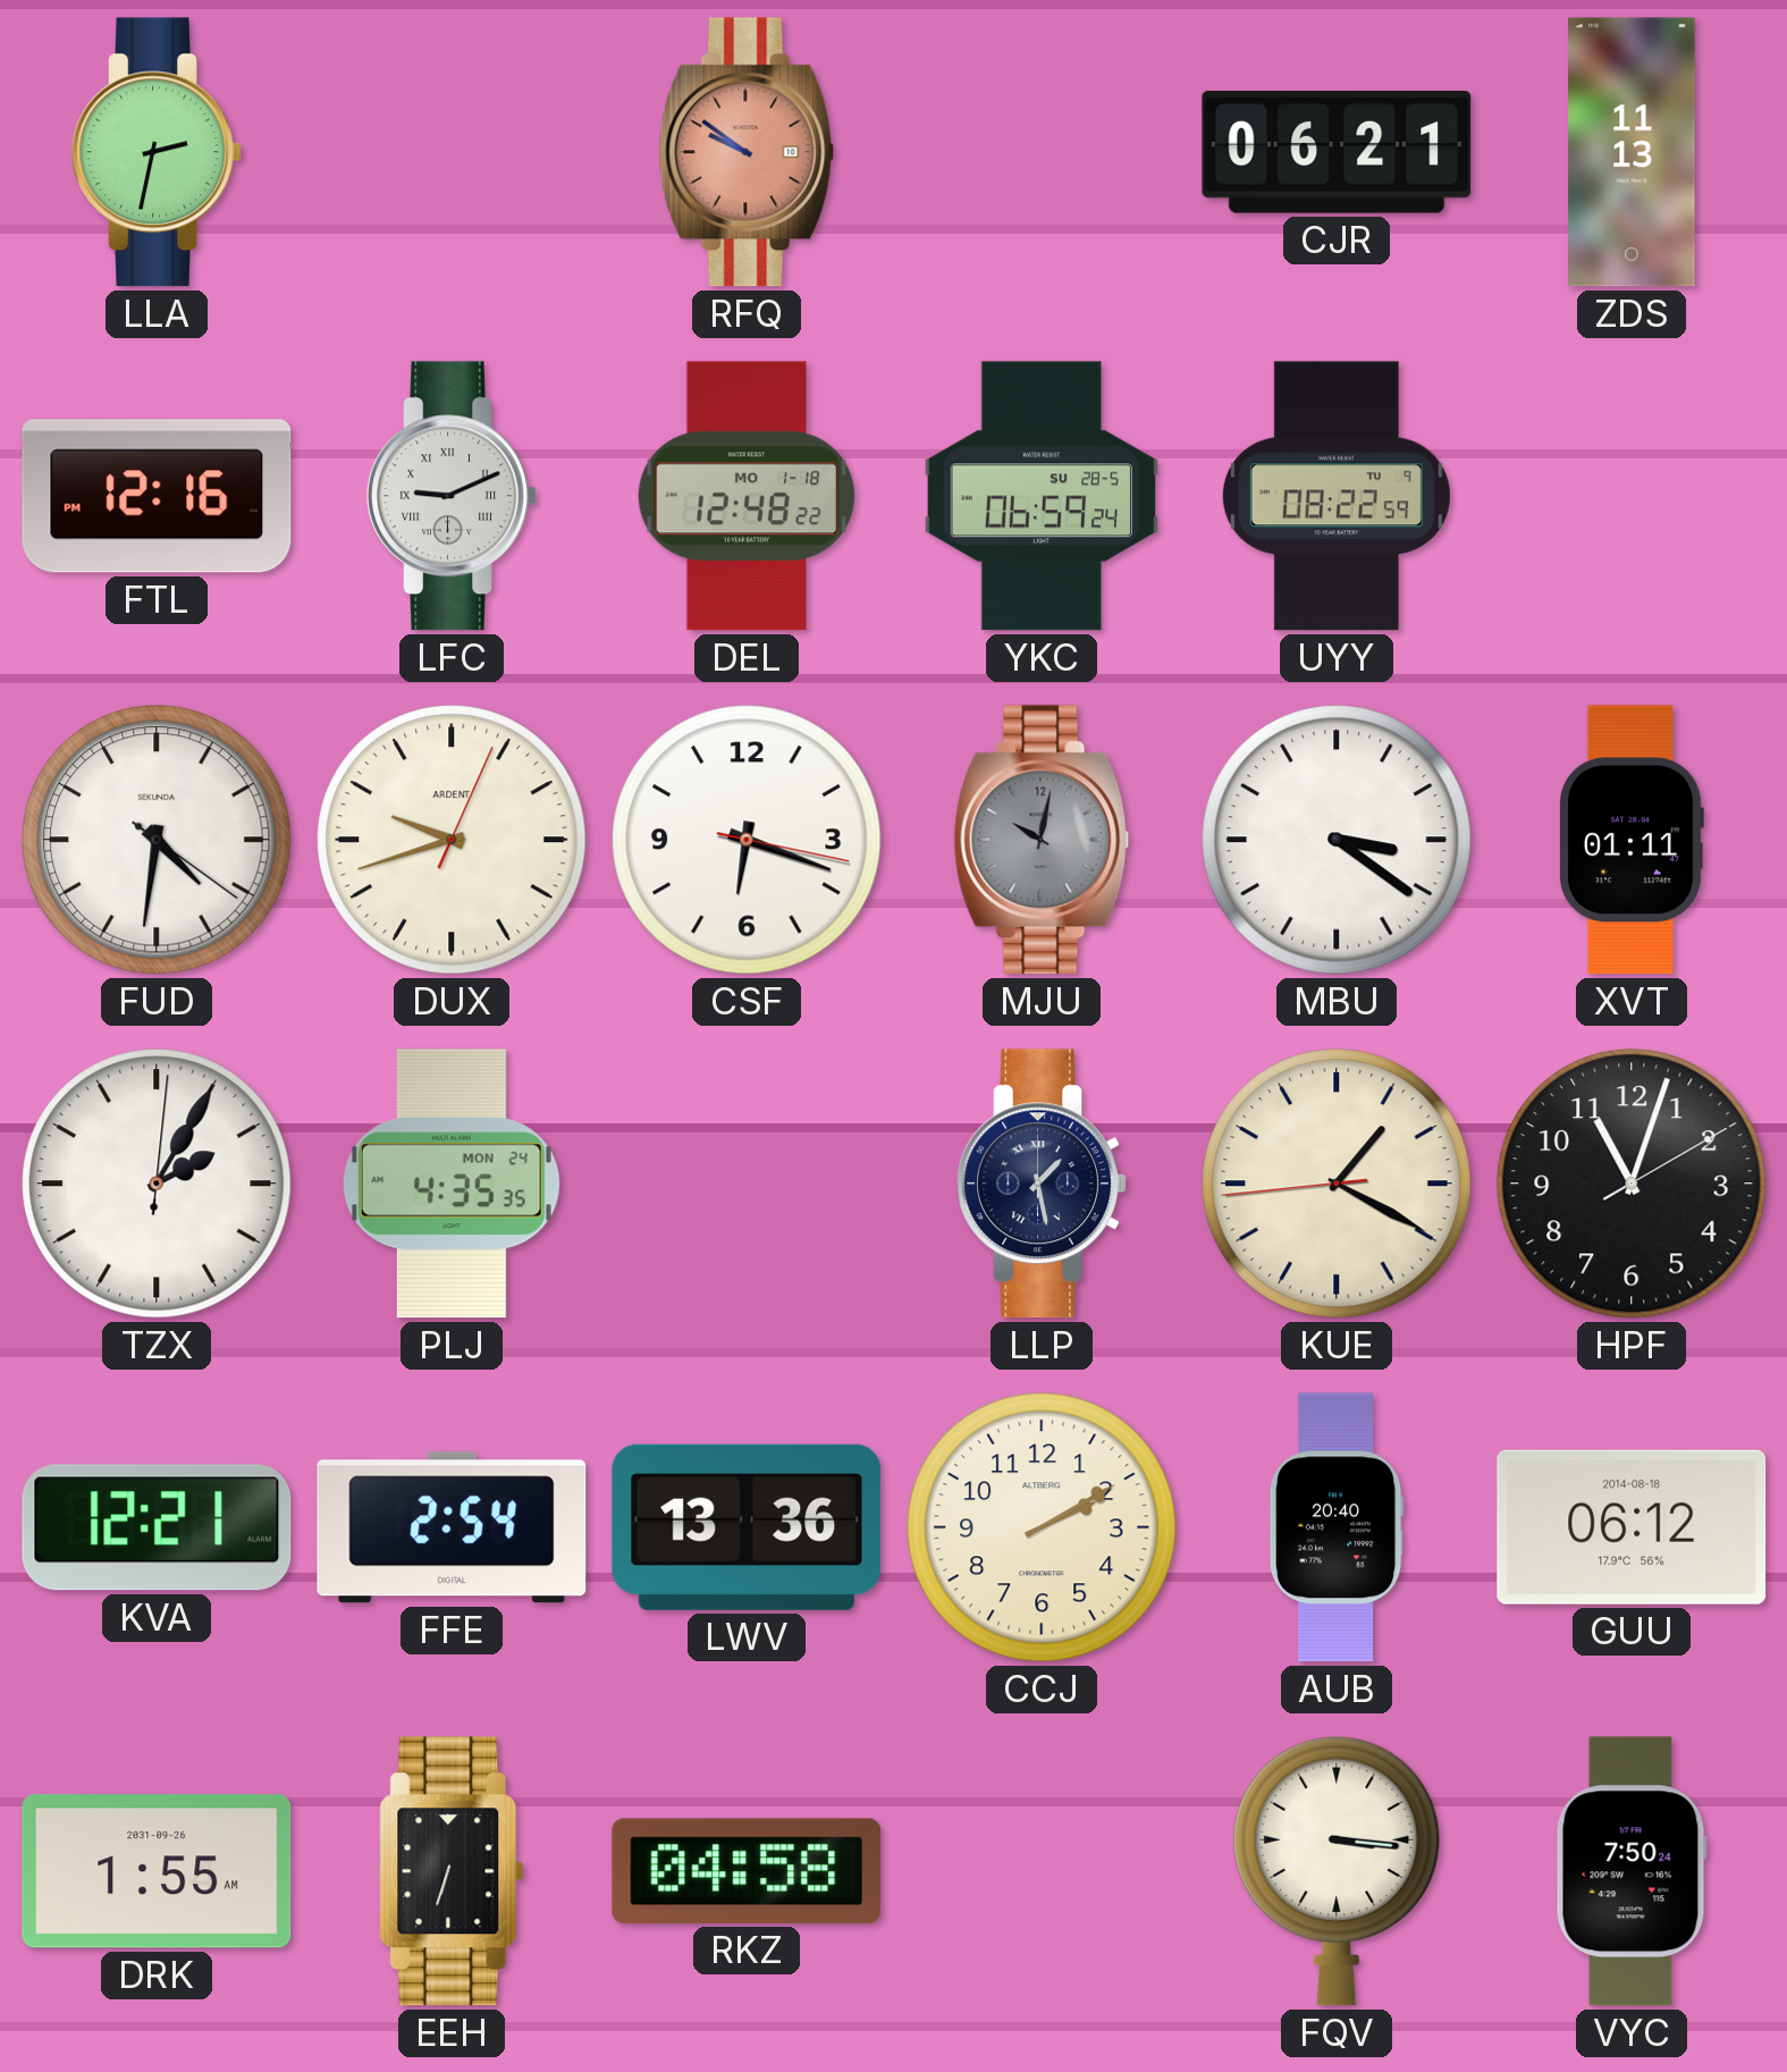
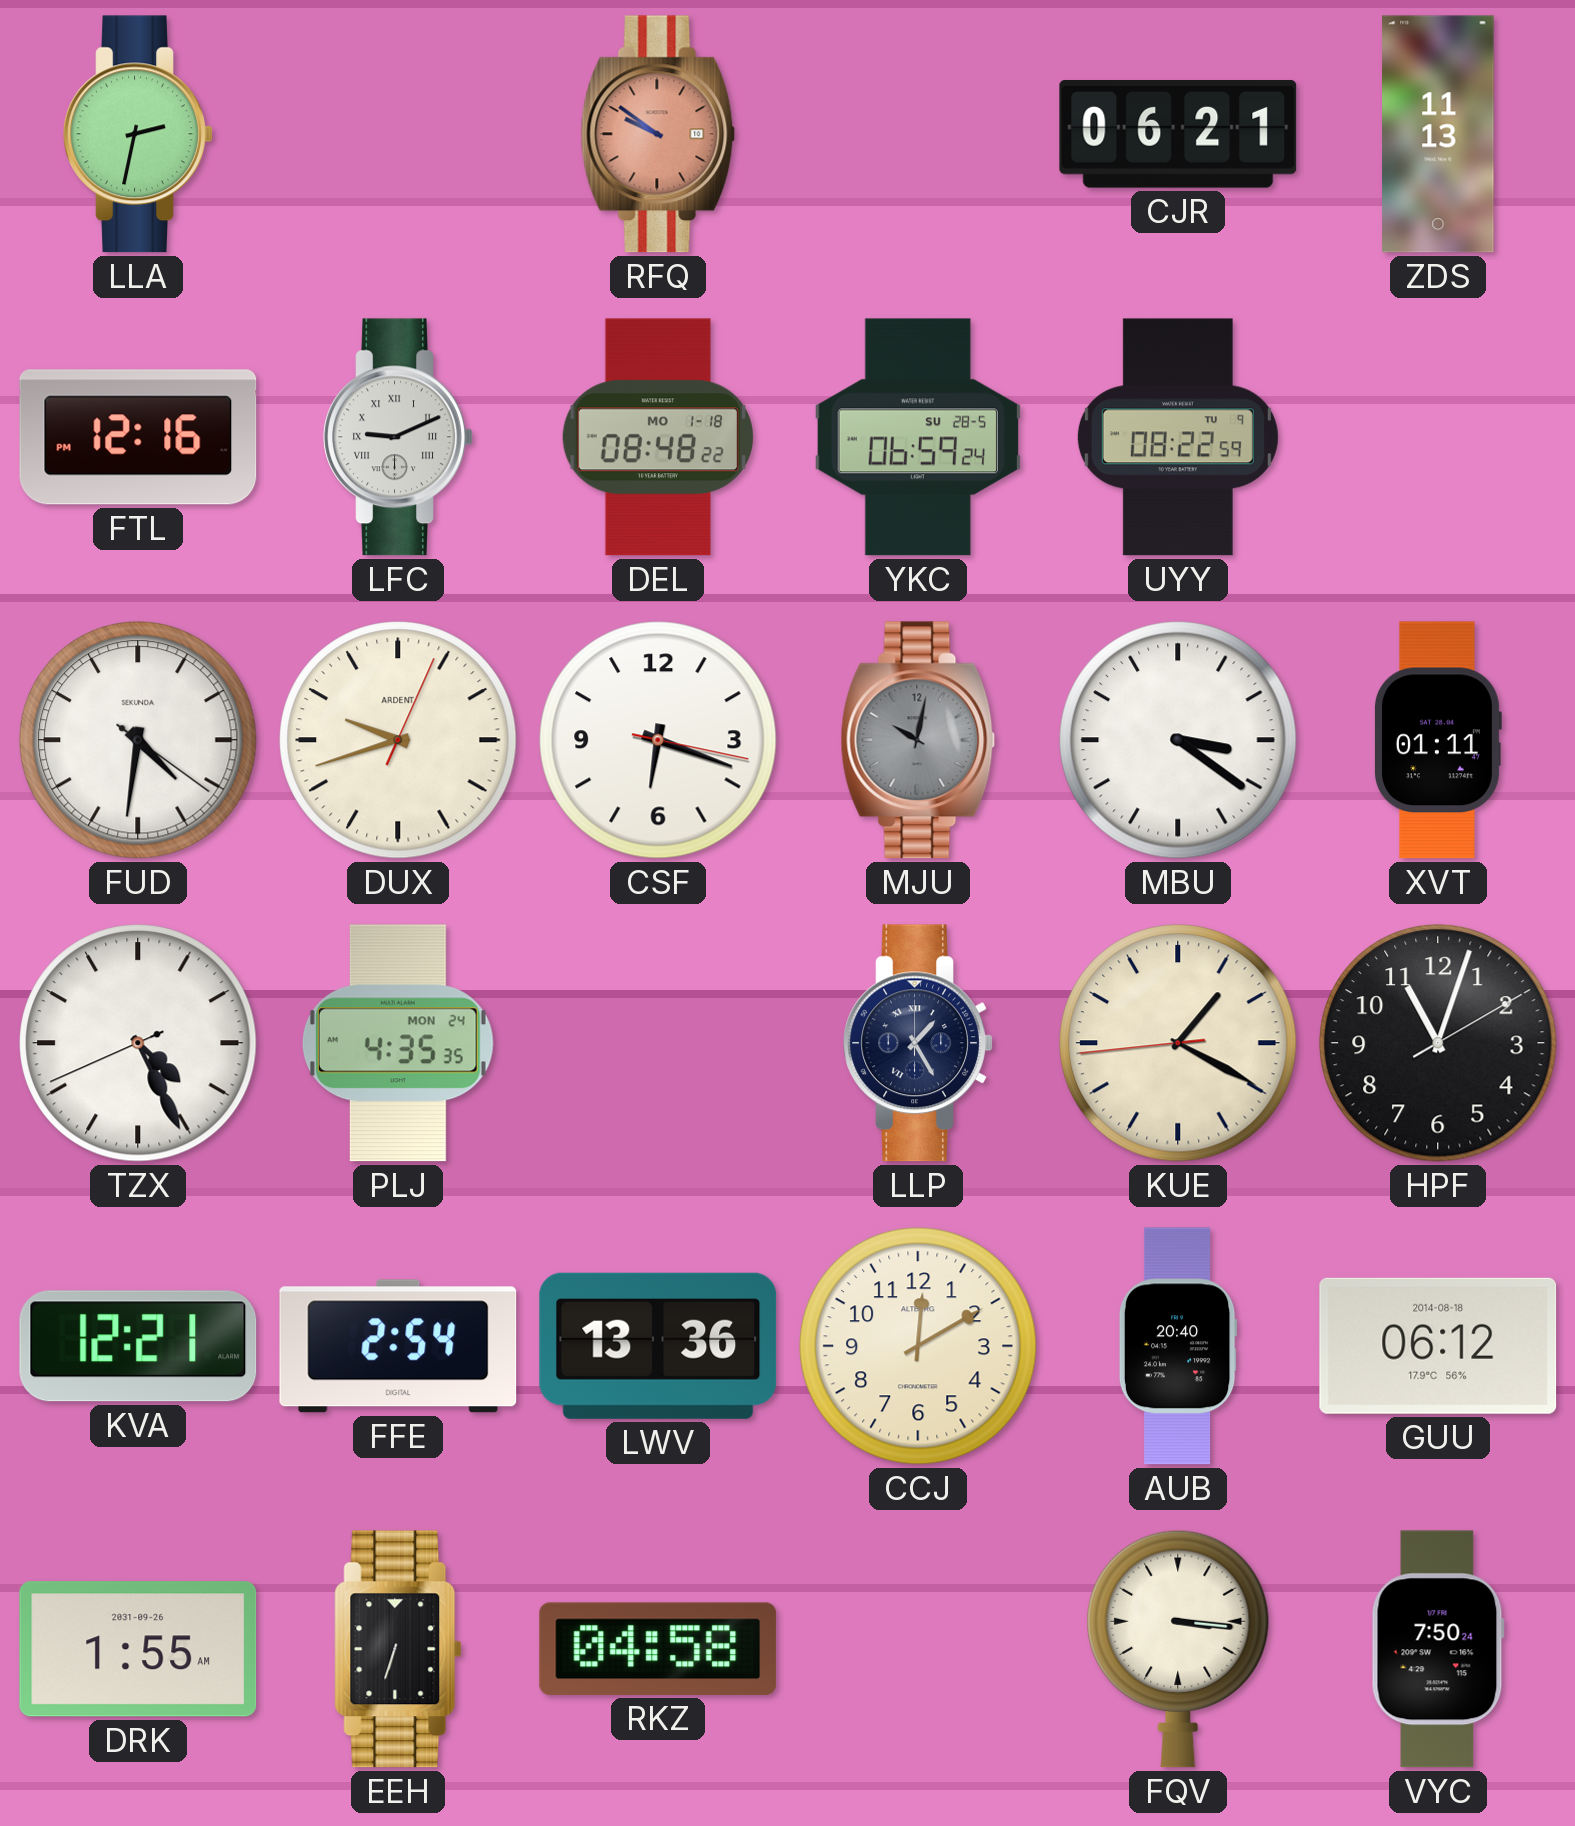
DEL: 12:48 -> 08:48
TZX: 2:05 -> 4:25
LLP: 1:28 -> 1:25
CCJ: 2:10 -> 12:10
